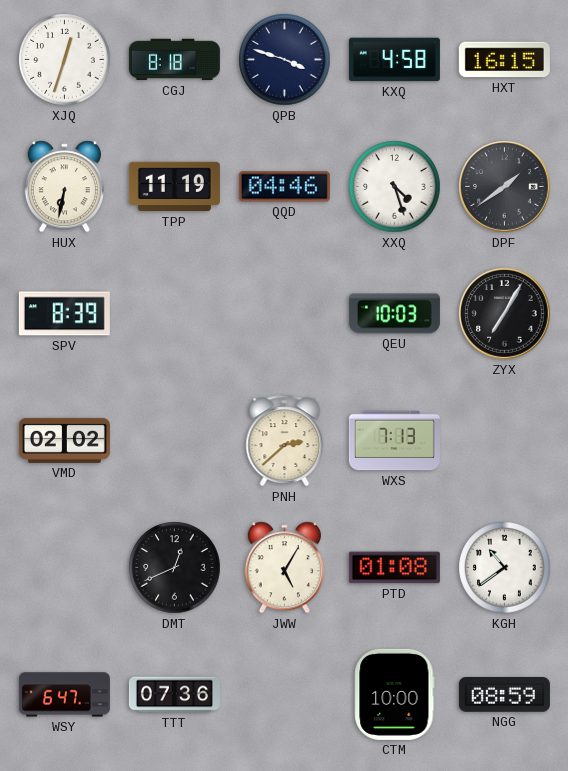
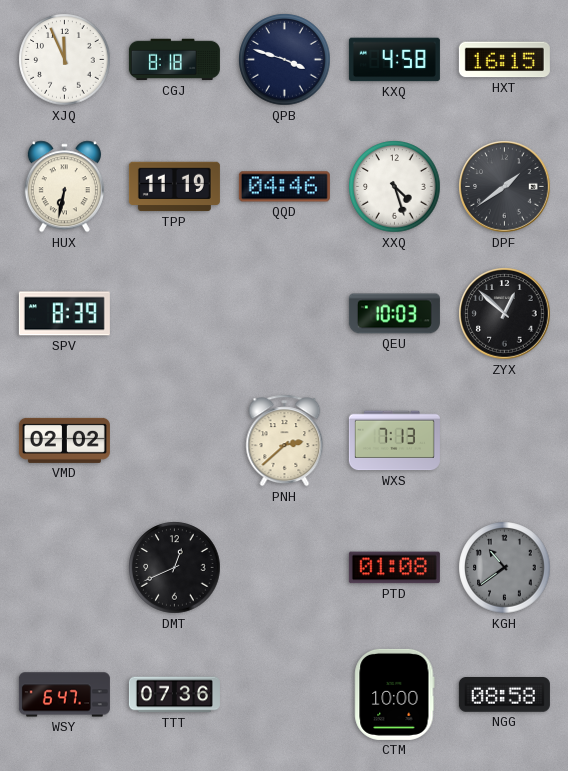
XJQ: 12:33 -> 11:56
ZYX: 7:05 -> 12:52
JWW: 5:05 -> none
KGH dial: white -> grey
NGG: 08:59 -> 08:58
